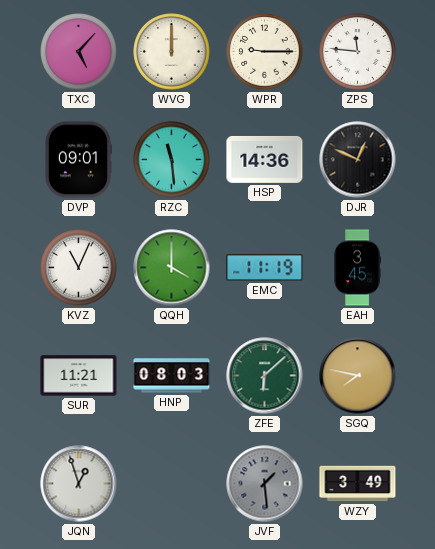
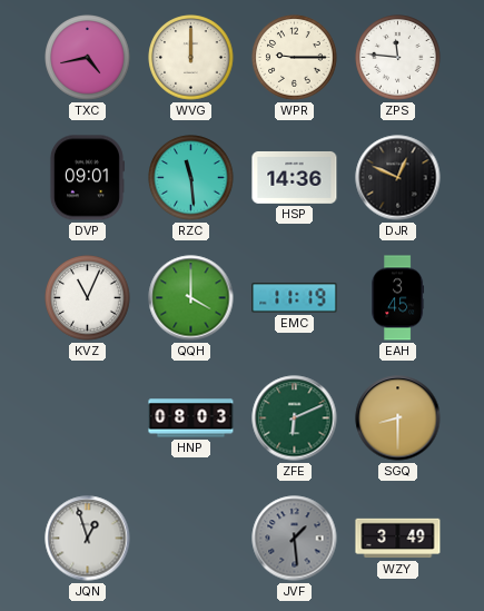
TXC: 5:07 -> 4:43
SUR: 11:21 -> none
ZFE: 6:08 -> 6:11
SGQ: 7:47 -> 8:30
